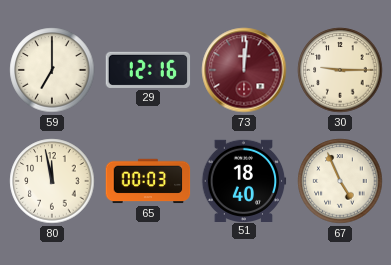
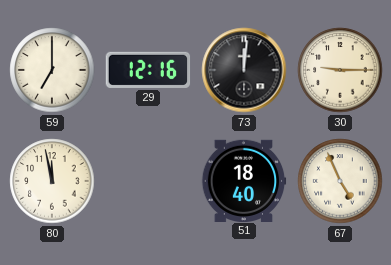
73 dial: burgundy -> black
65: 00:03 -> none
